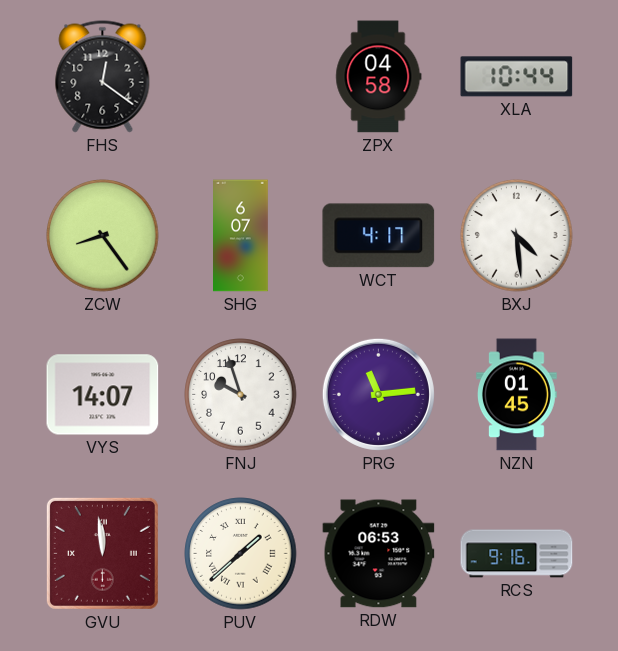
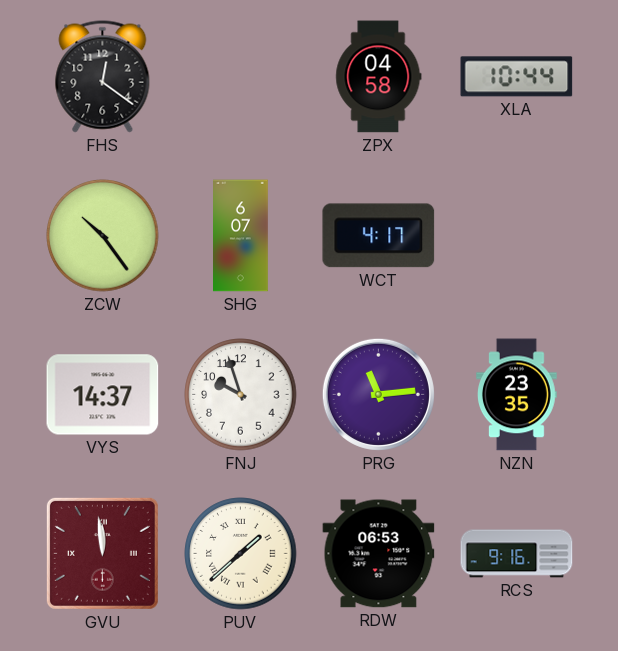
ZCW: 8:24 -> 10:24
BXJ: 4:29 -> none
VYS: 14:07 -> 14:37
NZN: 01:45 -> 23:35
